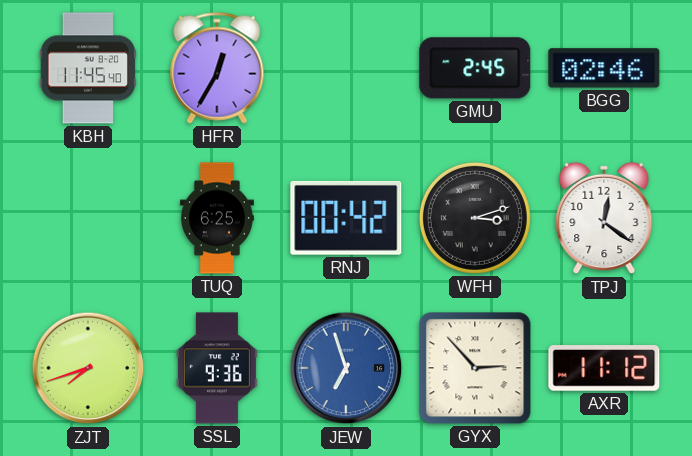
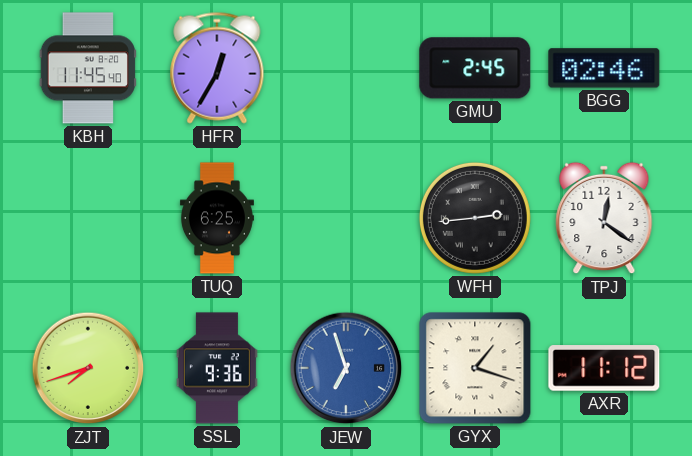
RNJ: 00:42 -> none
WFH: 3:12 -> 2:44
GYX: 2:53 -> 1:18
